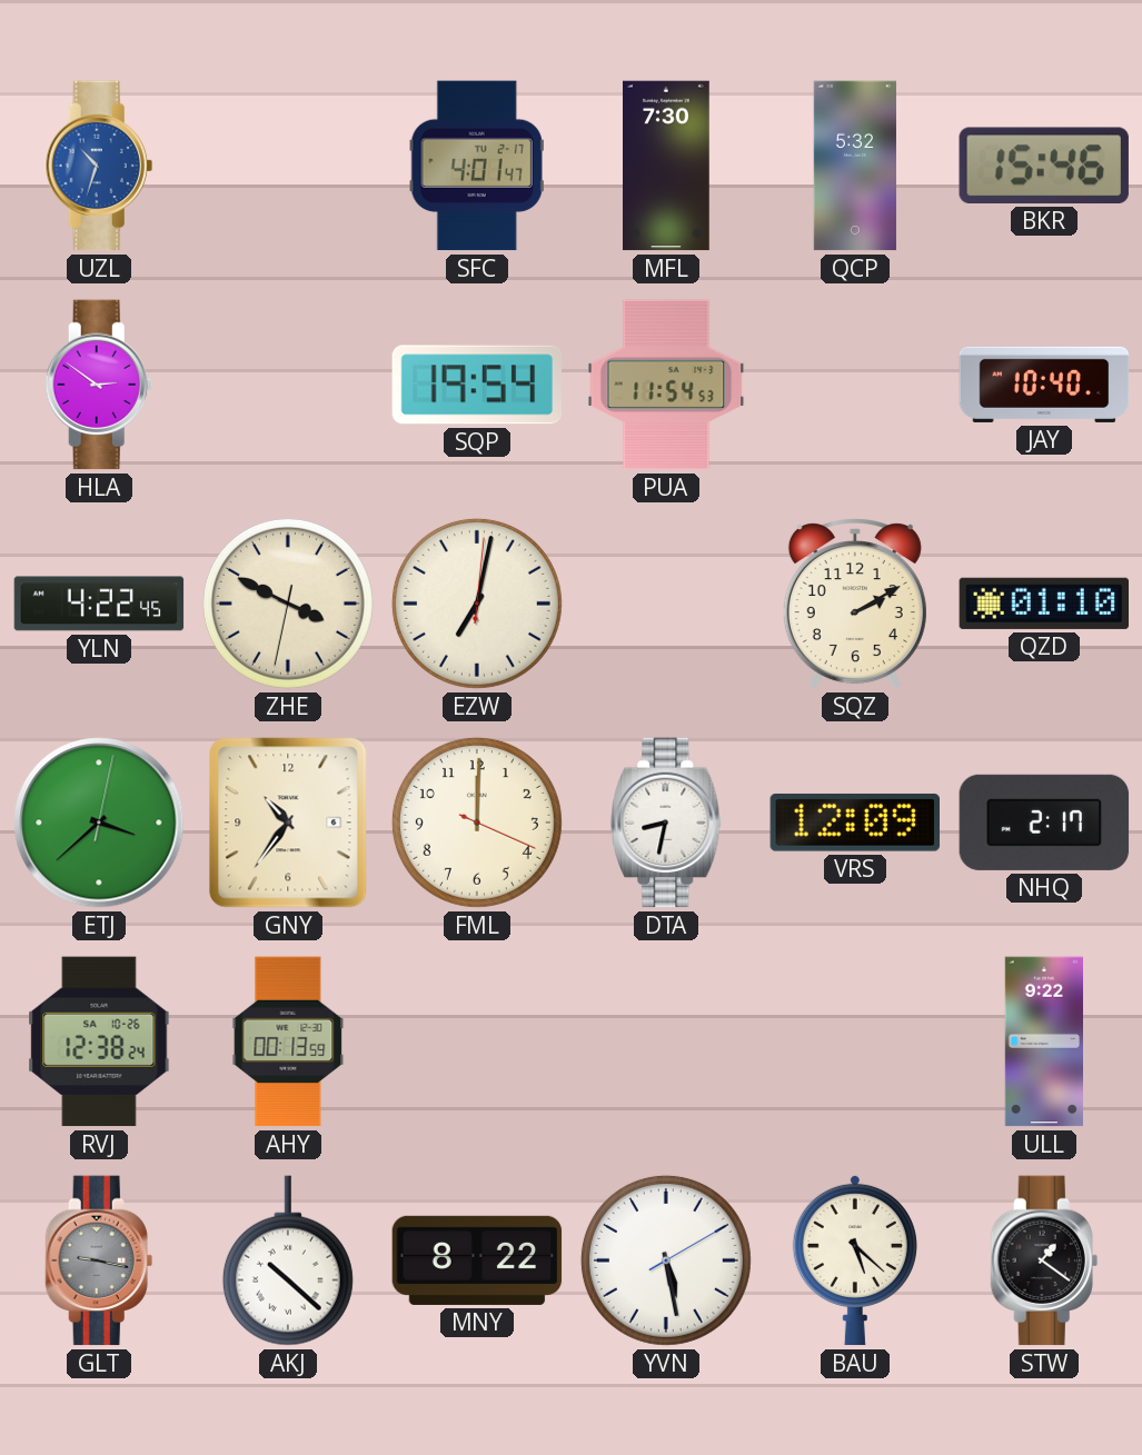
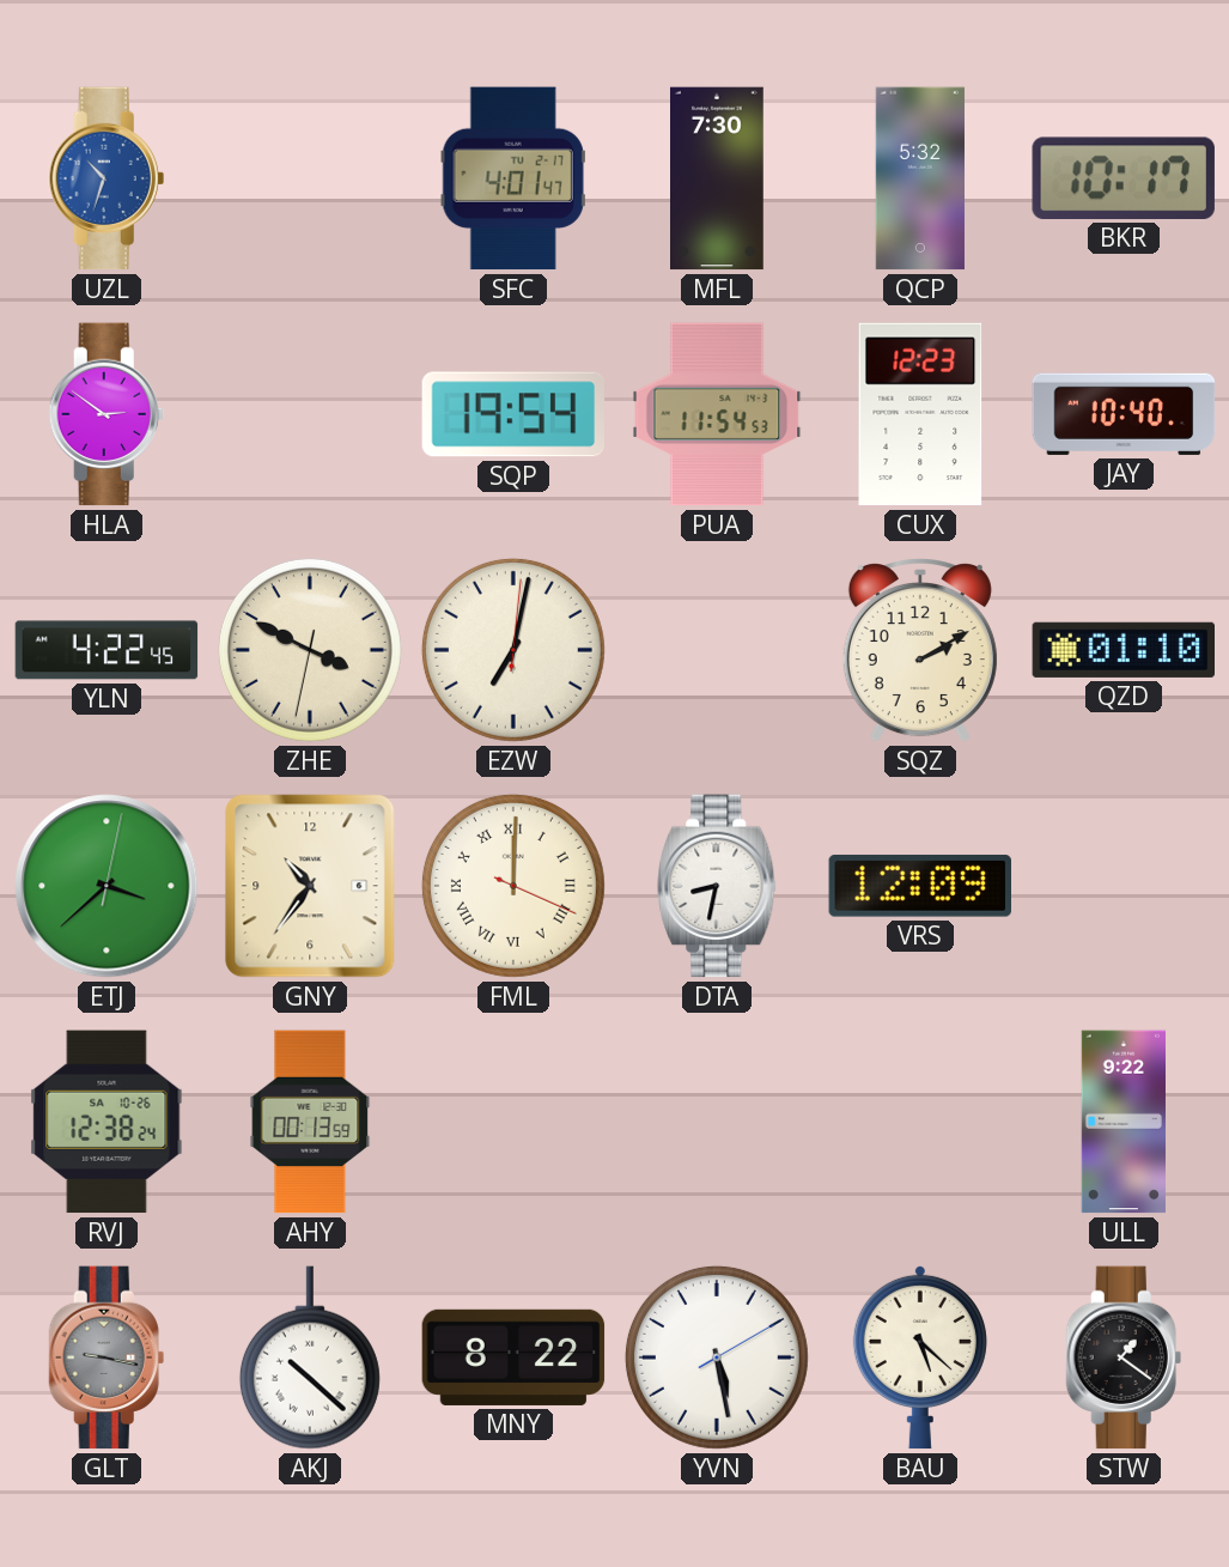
BKR: 15:46 -> 10:17
CUX: none -> 12:23
FML numerals: Arabic -> Roman
NHQ: 2:17 -> none
